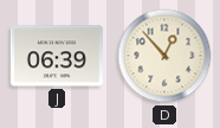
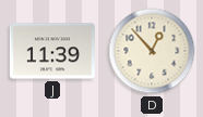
J: 06:39 -> 11:39
